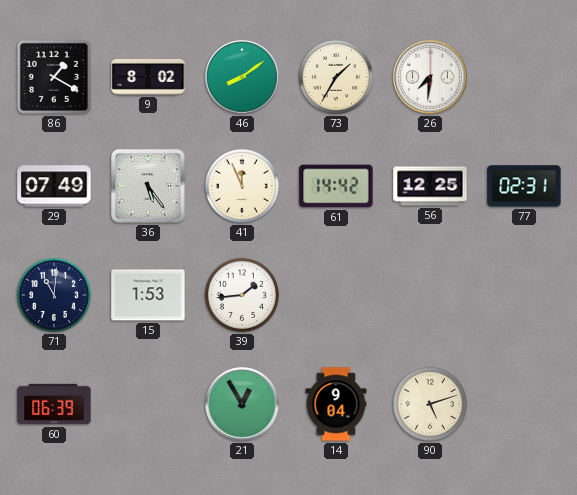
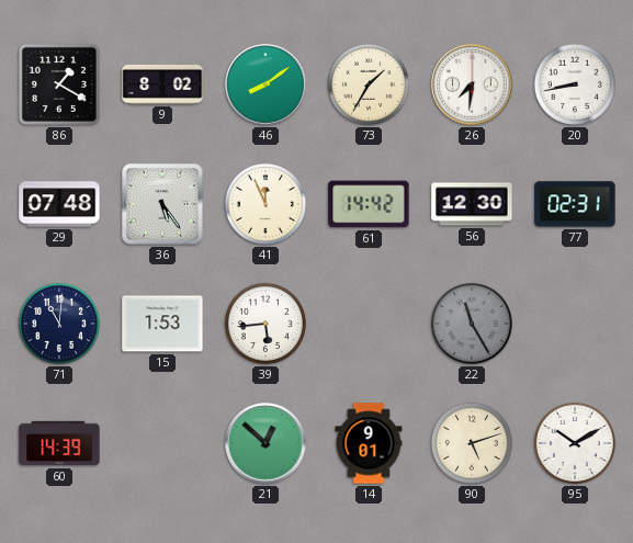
20: none -> 8:43
29: 07:49 -> 07:48
56: 12:25 -> 12:30
39: 1:44 -> 5:44
22: none -> 11:25
60: 06:39 -> 14:39
21: 12:55 -> 12:52
14: 9:04 -> 9:01
95: none -> 10:10
